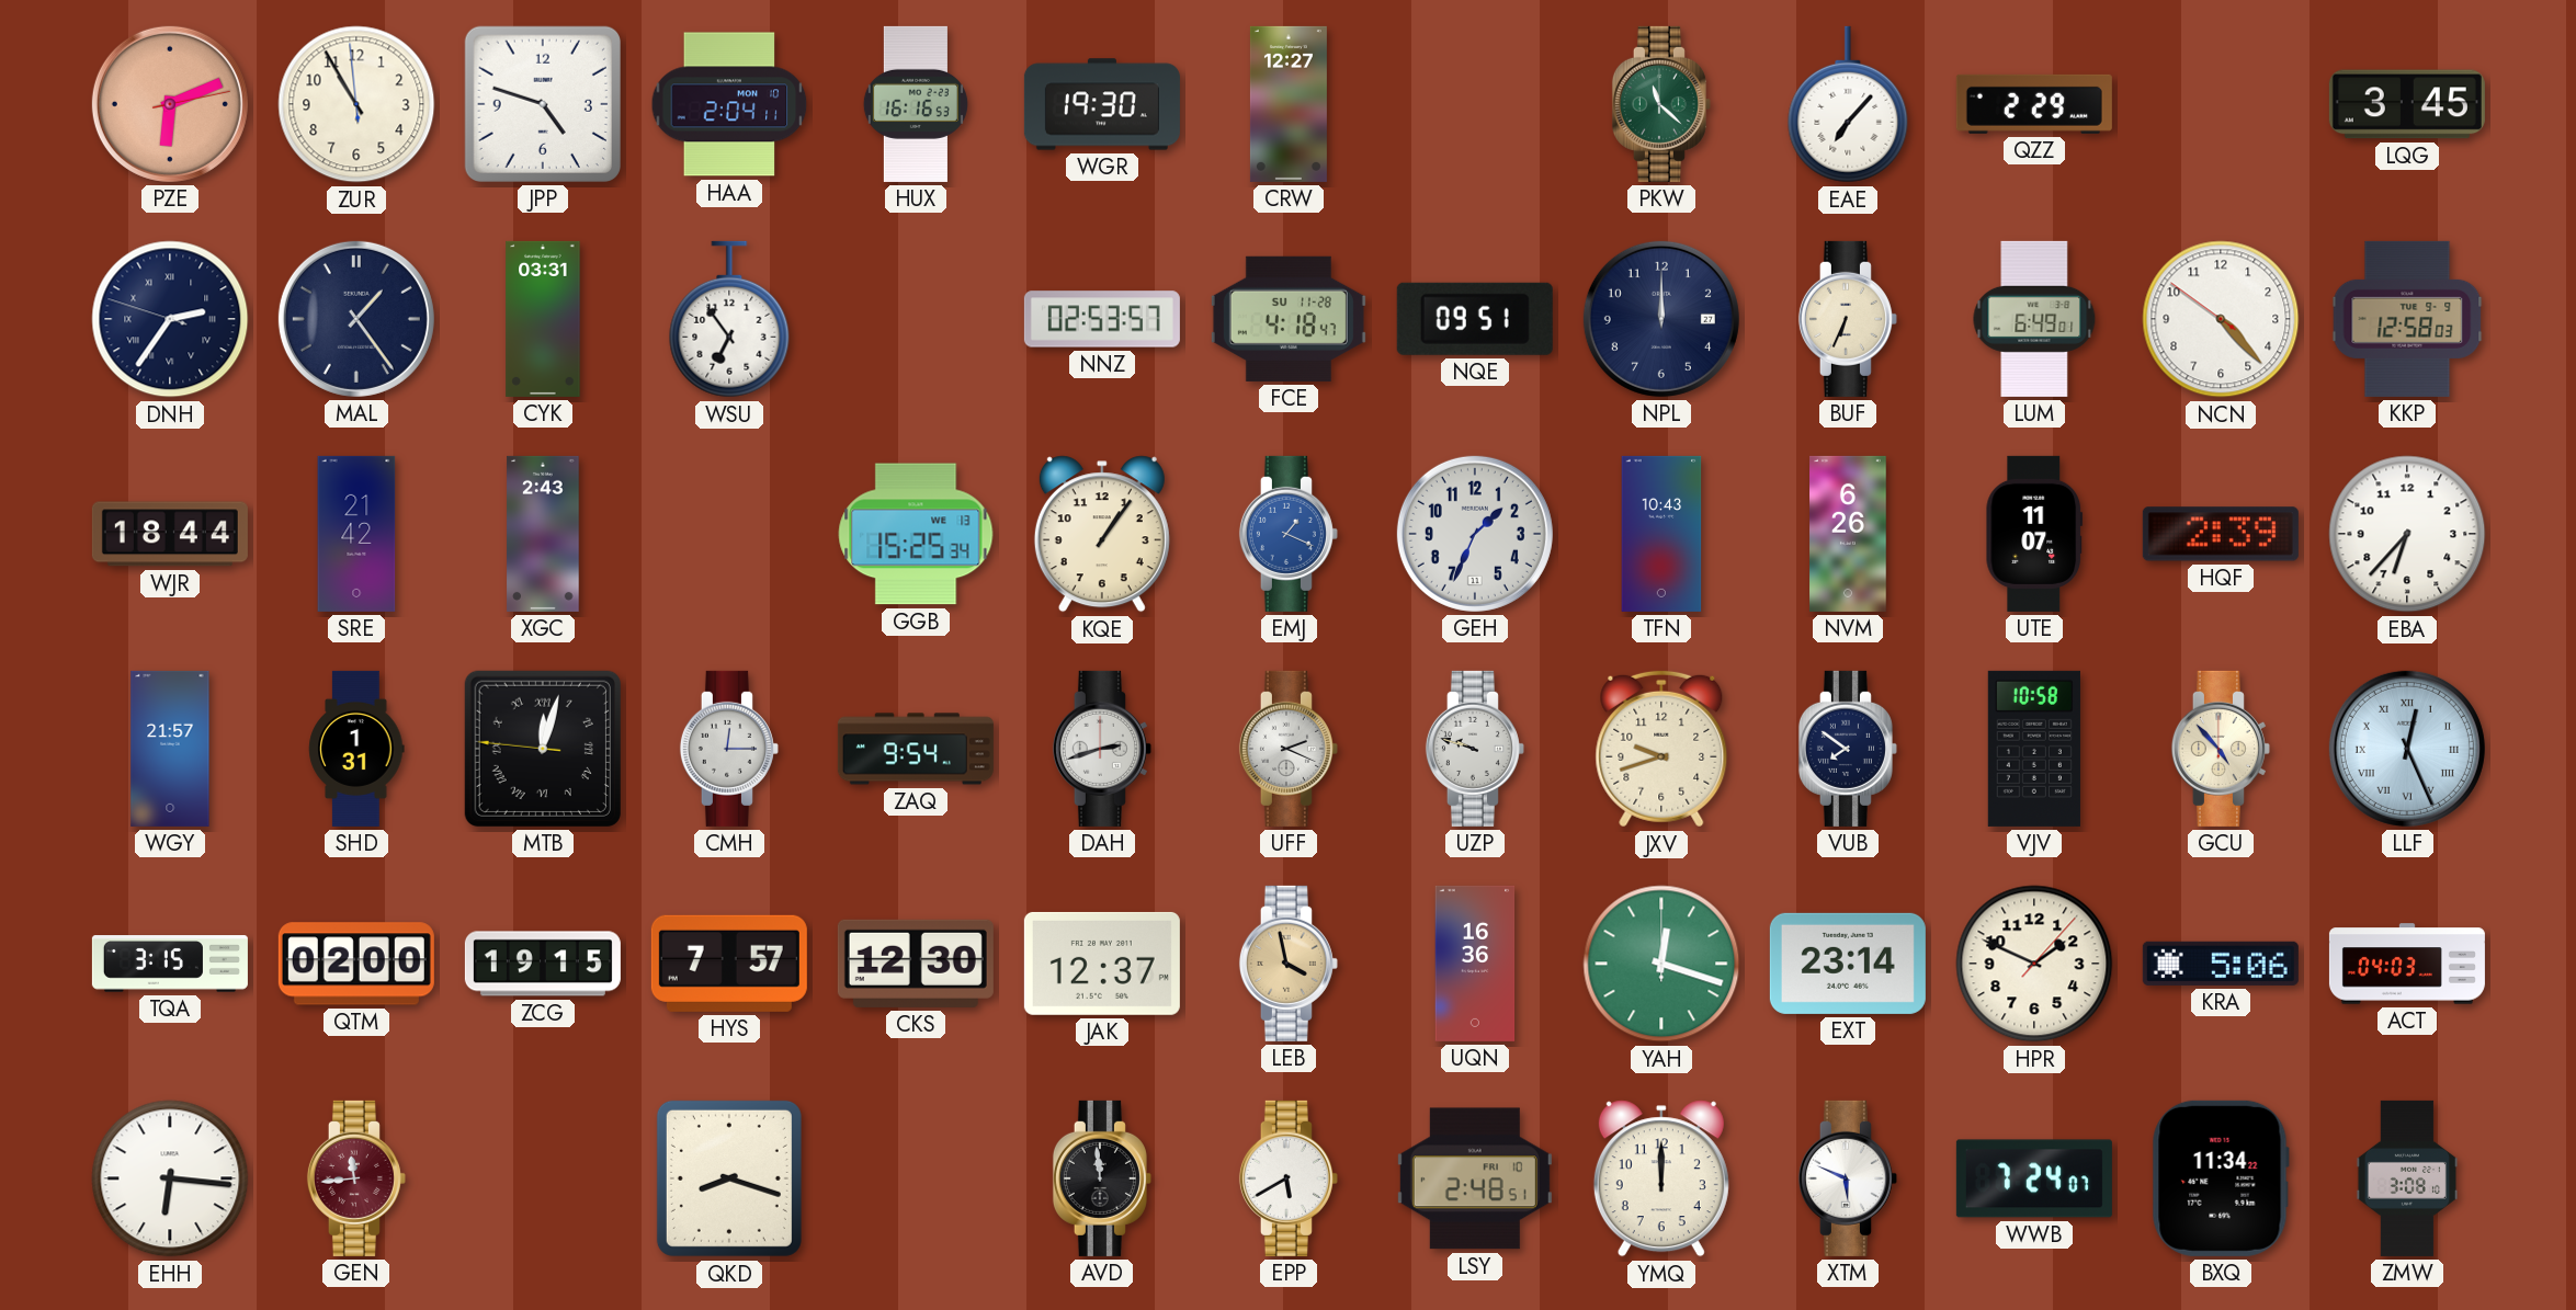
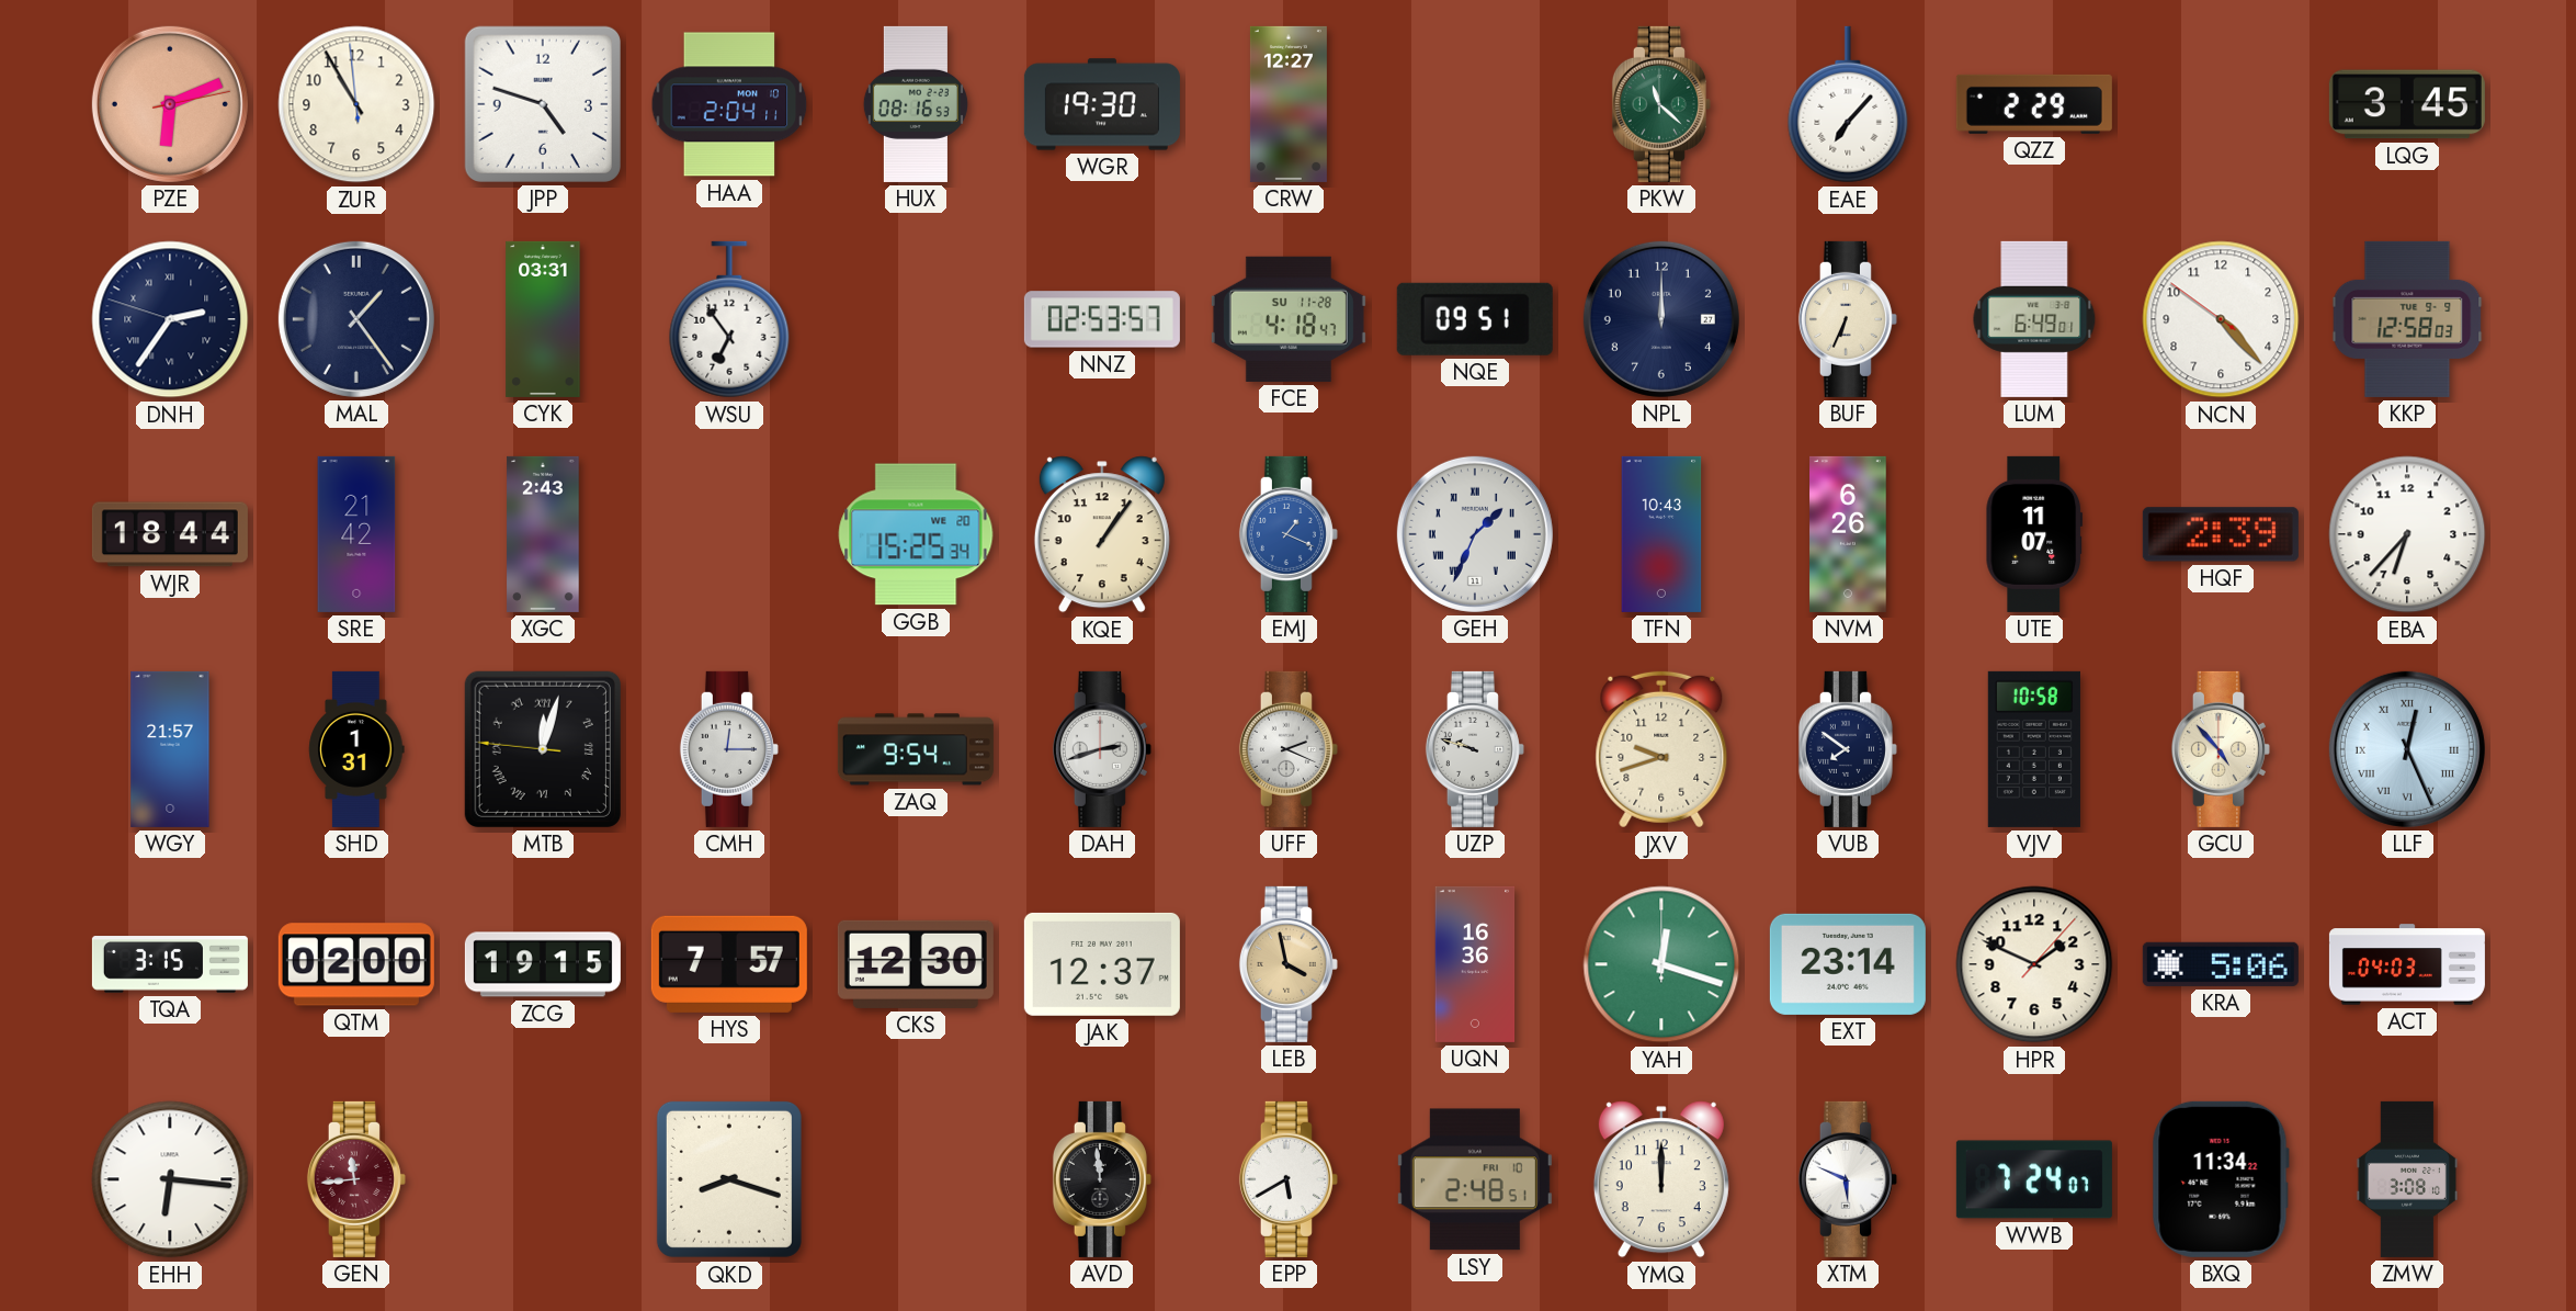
HUX: 16:16 -> 08:16
GGB date: WE 13 -> WE 20
GEH numerals: Arabic -> Roman
